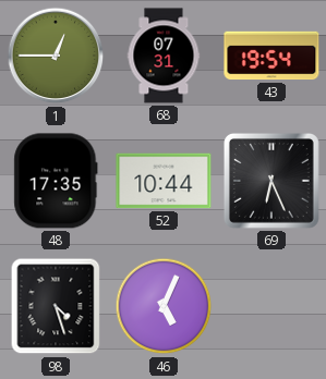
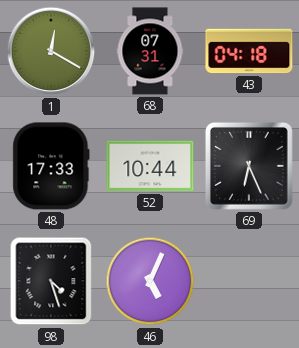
1: 12:45 -> 12:20
43: 19:54 -> 04:18
48: 17:35 -> 17:33
